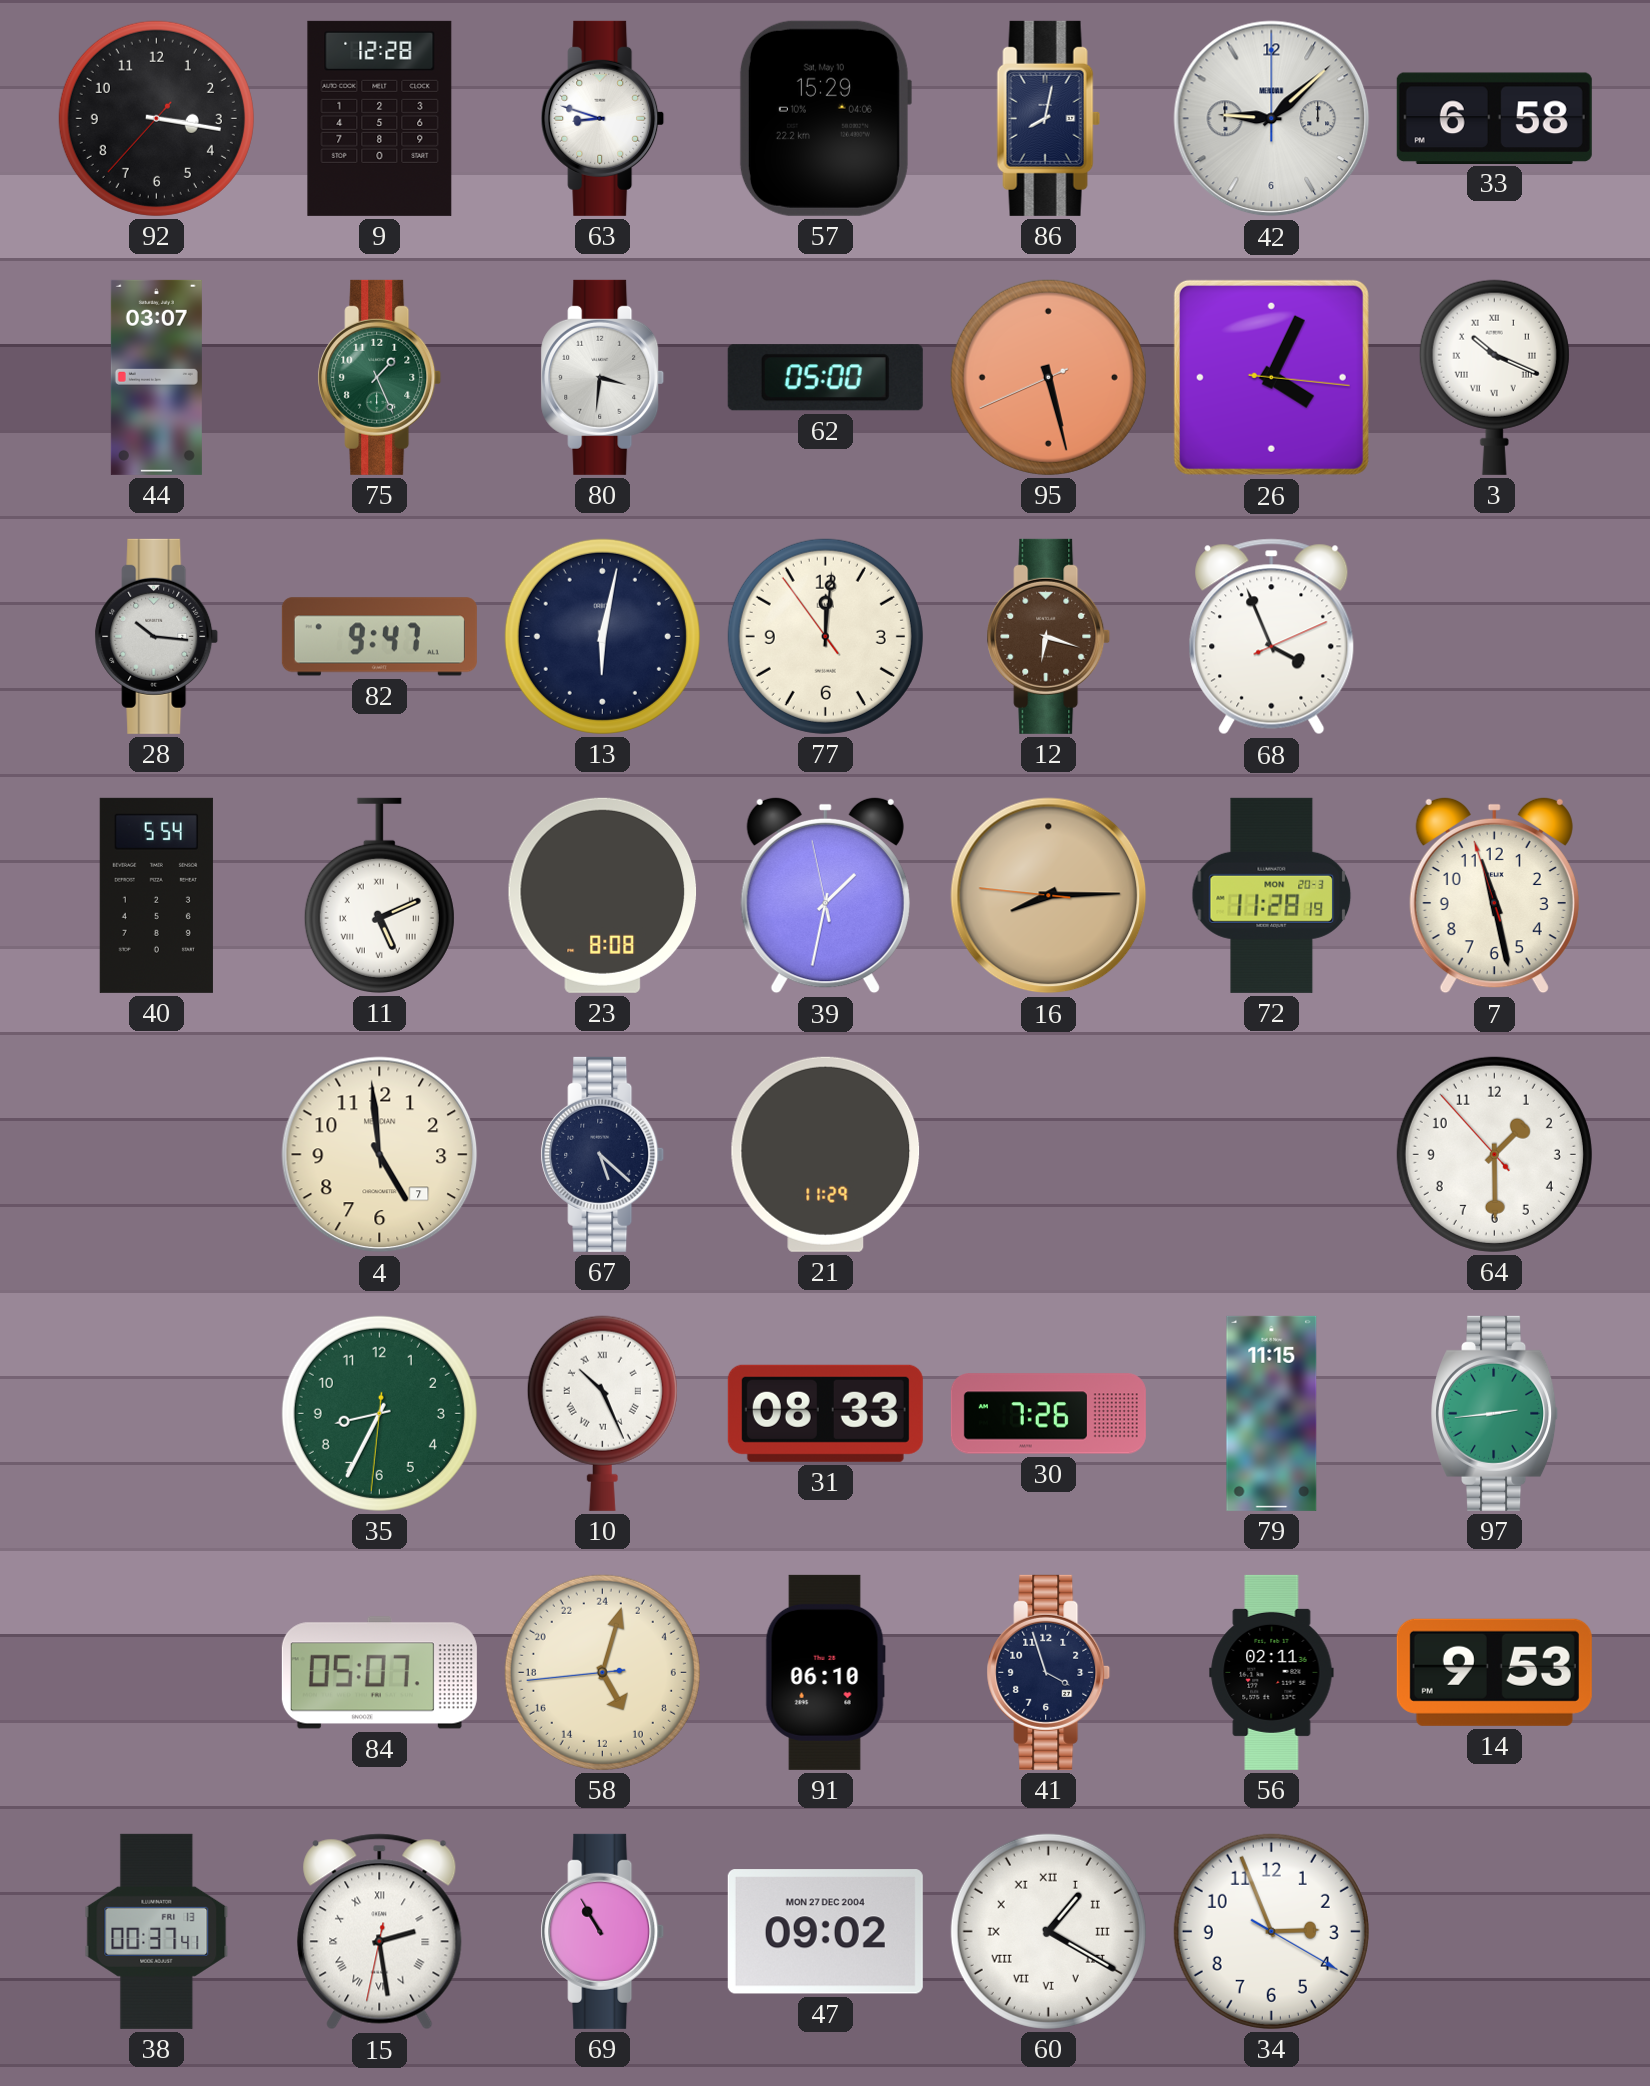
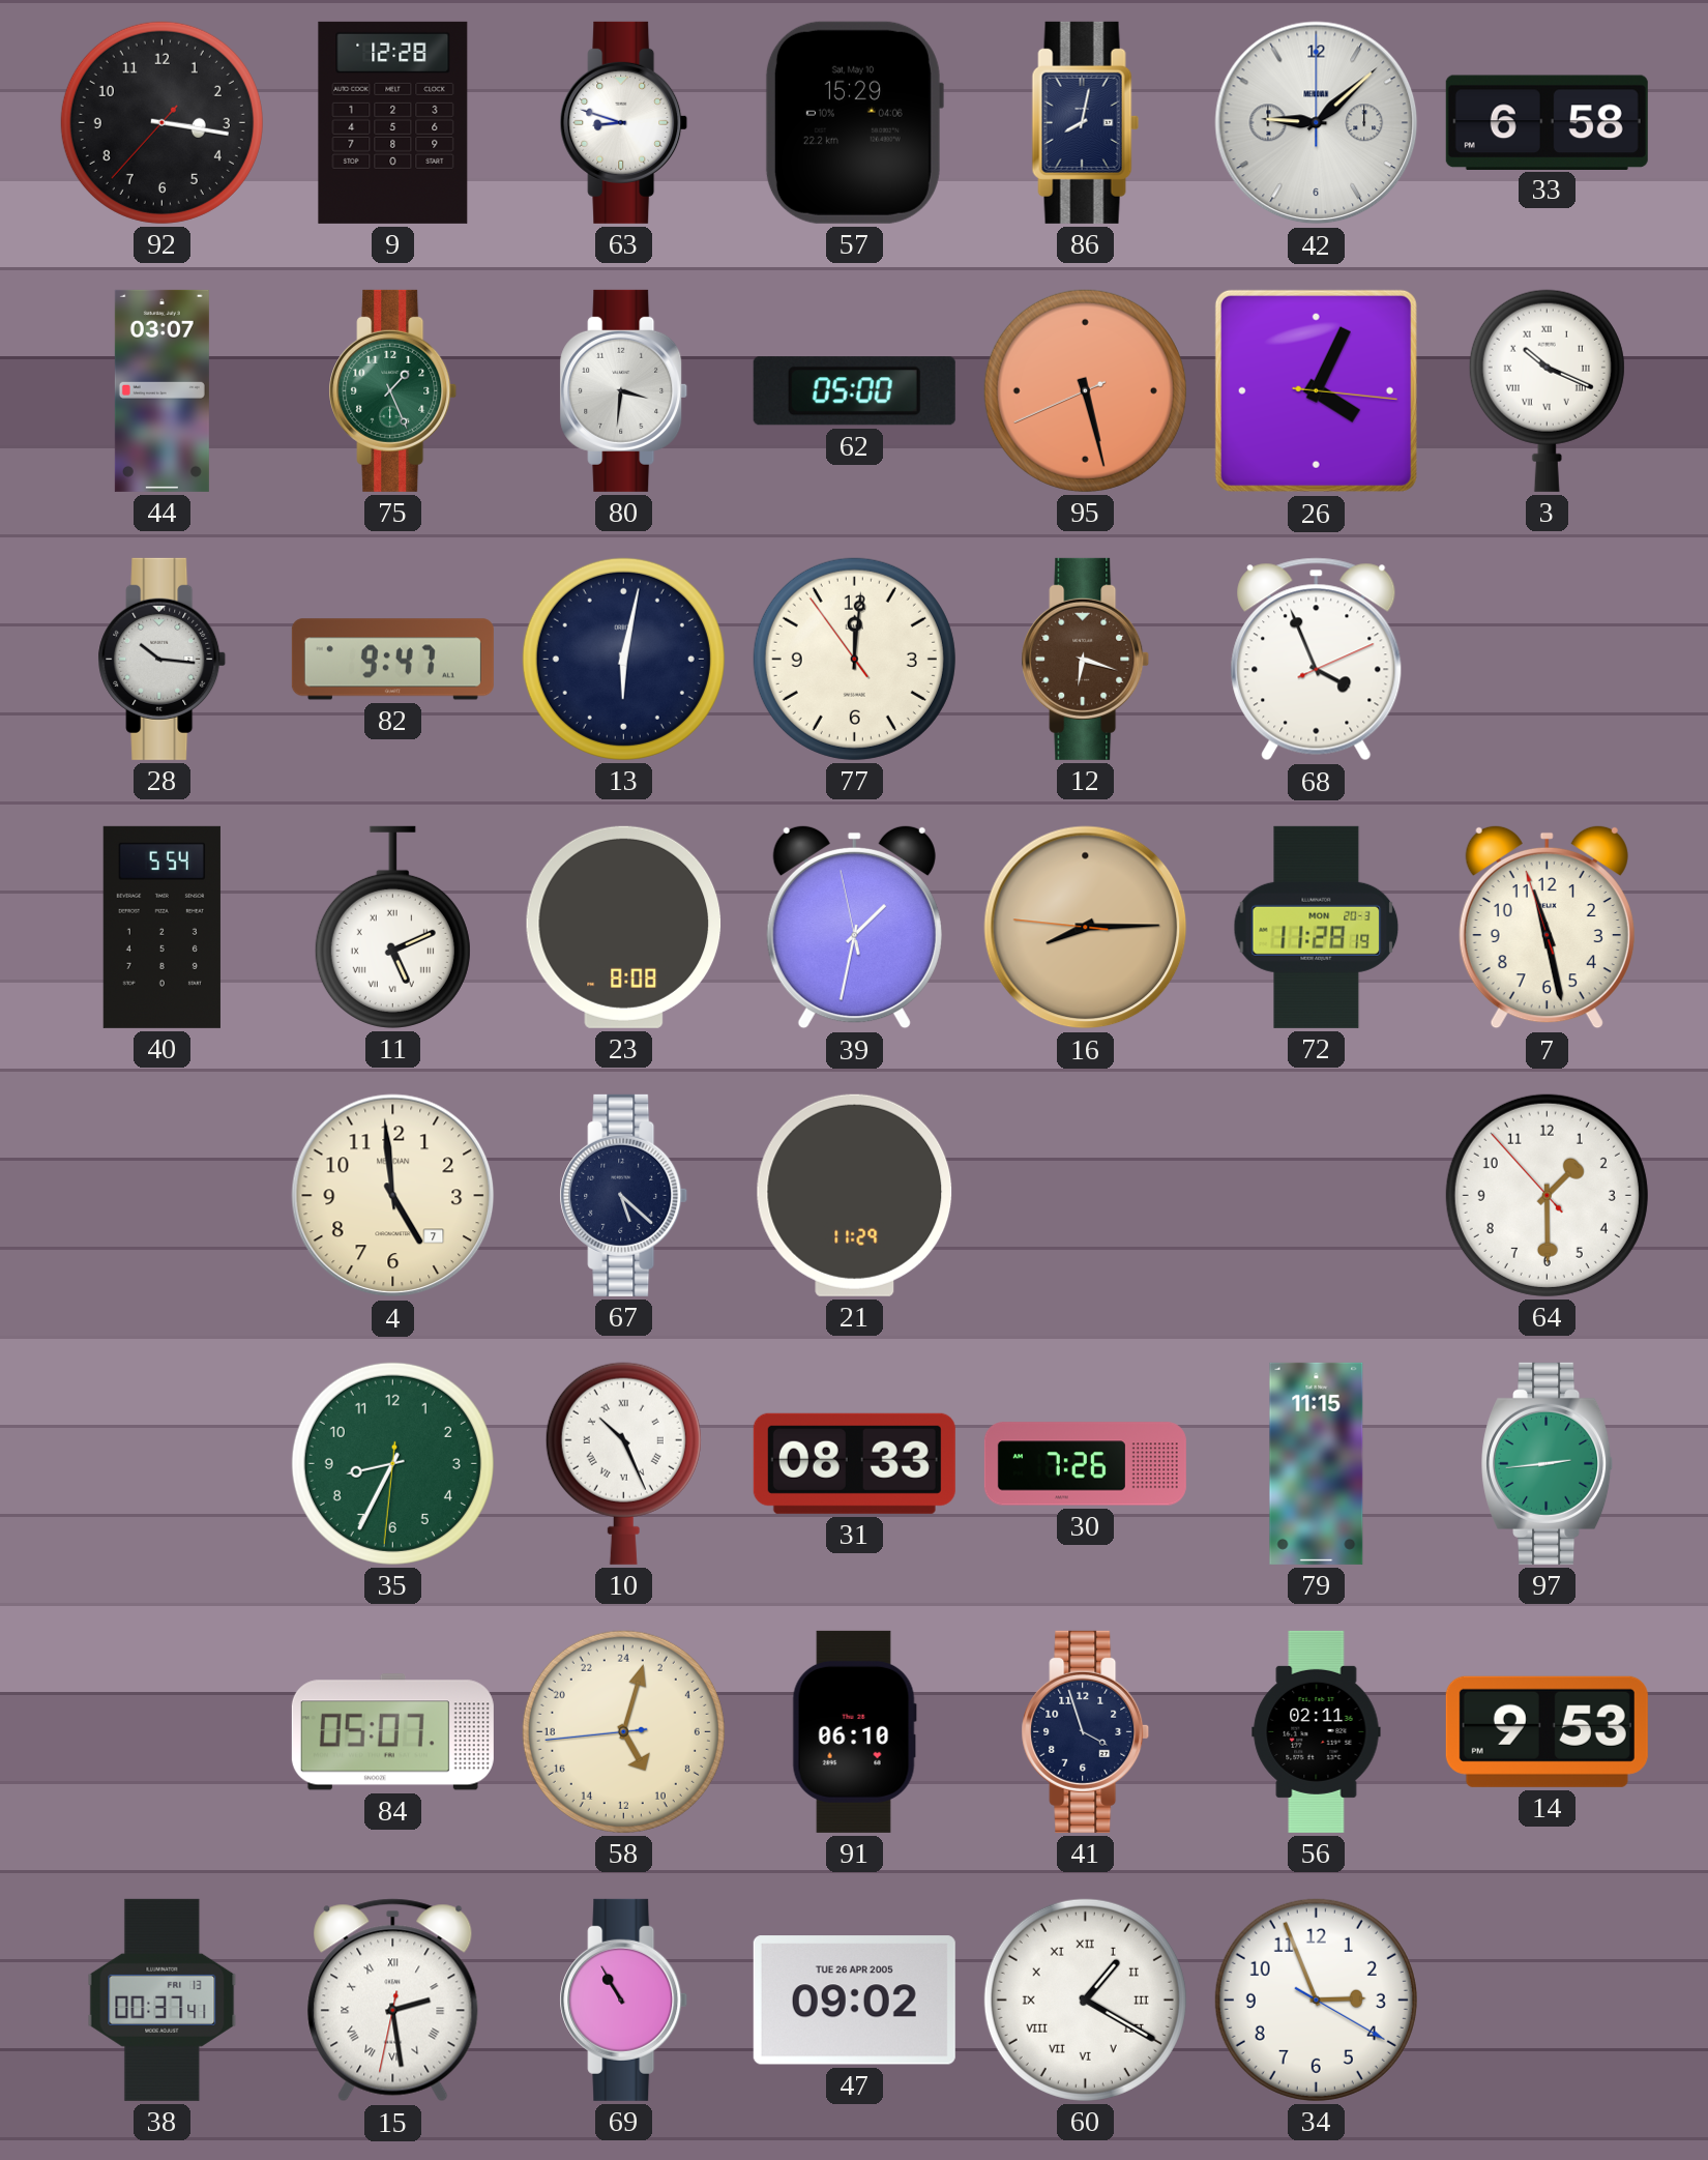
47 date: MON 27 DEC 2004 -> TUE 26 APR 2005
